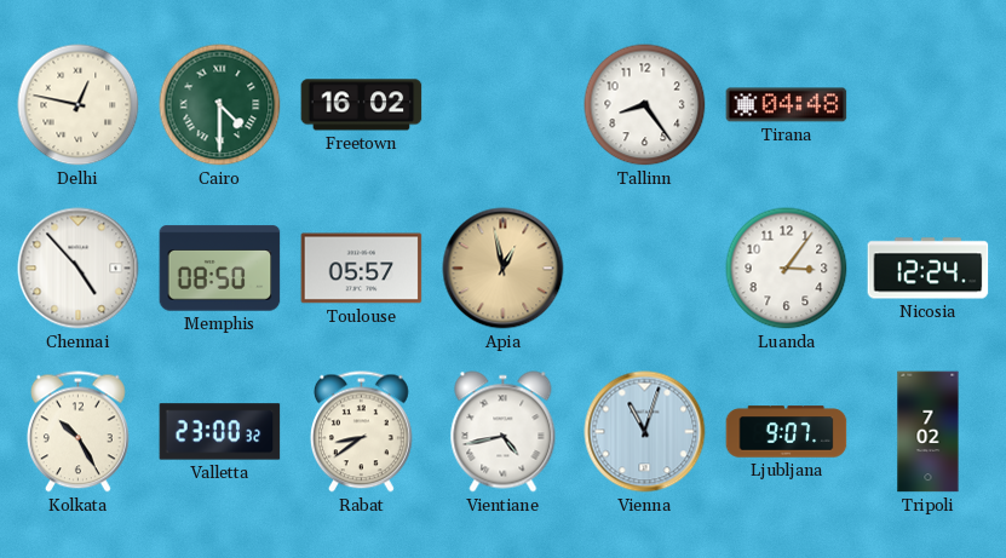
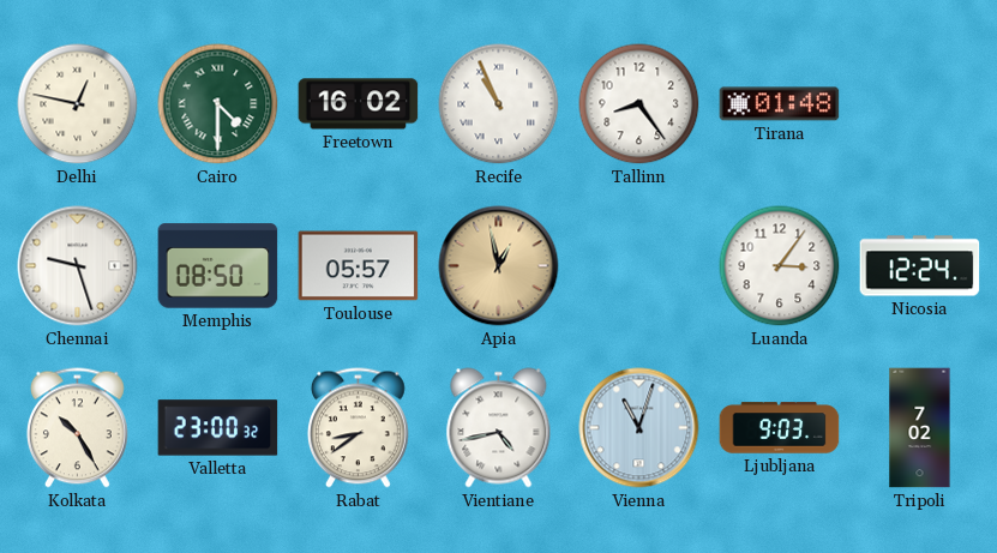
Recife: none -> 10:56
Tirana: 04:48 -> 01:48
Chennai: 4:53 -> 9:27
Ljubljana: 9:07 -> 9:03
